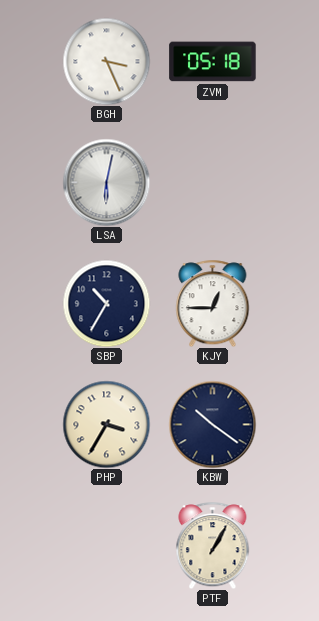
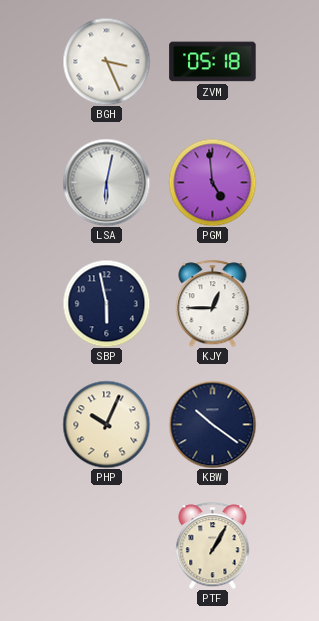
PGM: none -> 4:59
SBP: 10:35 -> 5:58
PHP: 3:35 -> 10:04
